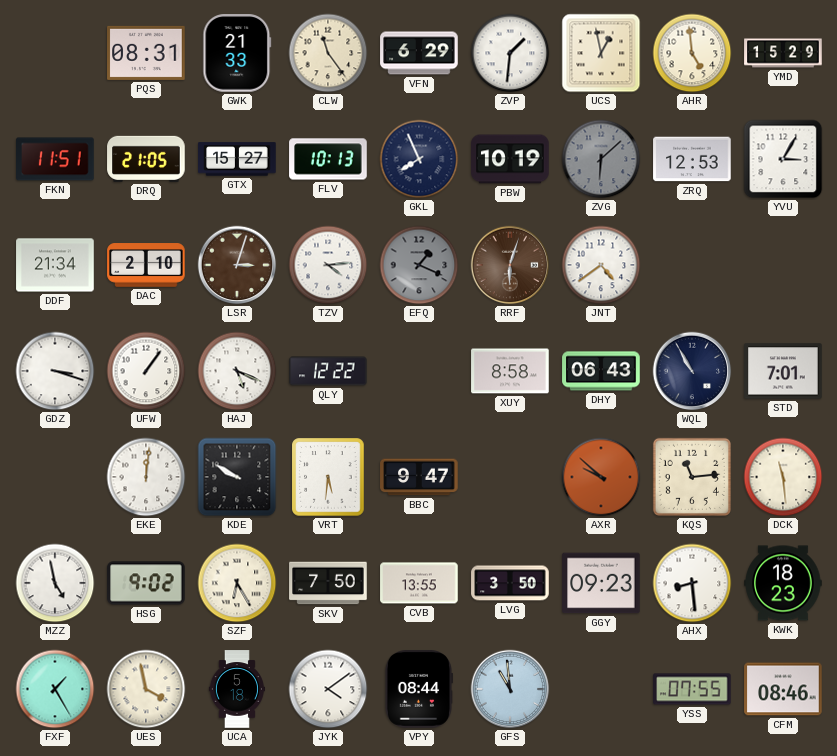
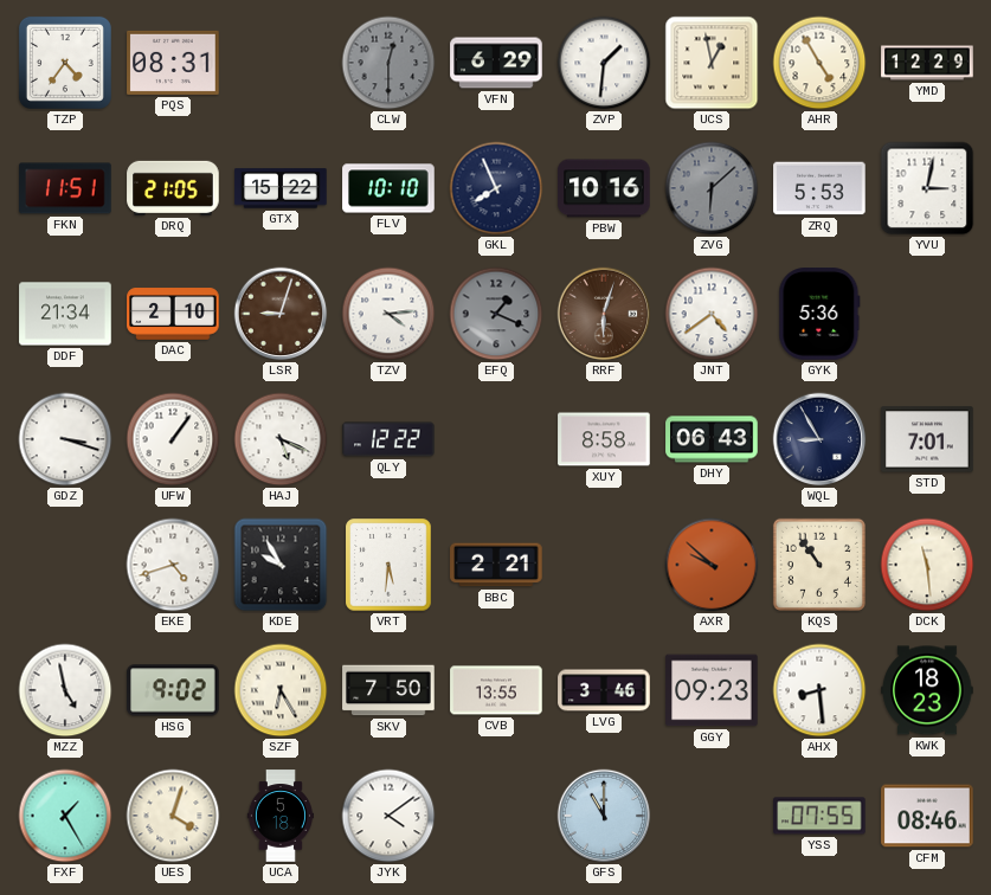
TZP: none -> 4:36
GWK: 21:33 -> none
CLW: 11:24 -> 12:30
CLW dial: cream -> grey
AHR: 4:59 -> 4:55
YMD: 15:29 -> 12:29
GTX: 15:27 -> 15:22
FLV: 10:13 -> 10:10
PBW: 10:19 -> 10:16
ZRQ: 12:53 -> 5:53
YVU: 3:05 -> 3:02
LSR: 3:03 -> 9:03
GYK: none -> 5:36
WQL: 10:55 -> 8:55
EKE: 12:01 -> 4:42
KDE: 9:50 -> 9:55
BBC: 9:47 -> 2:21
KQS: 11:14 -> 10:54
LVG: 3:50 -> 3:46
UES: 3:58 -> 4:03
VPY: 08:44 -> none
GFS: 10:59 -> 11:00
